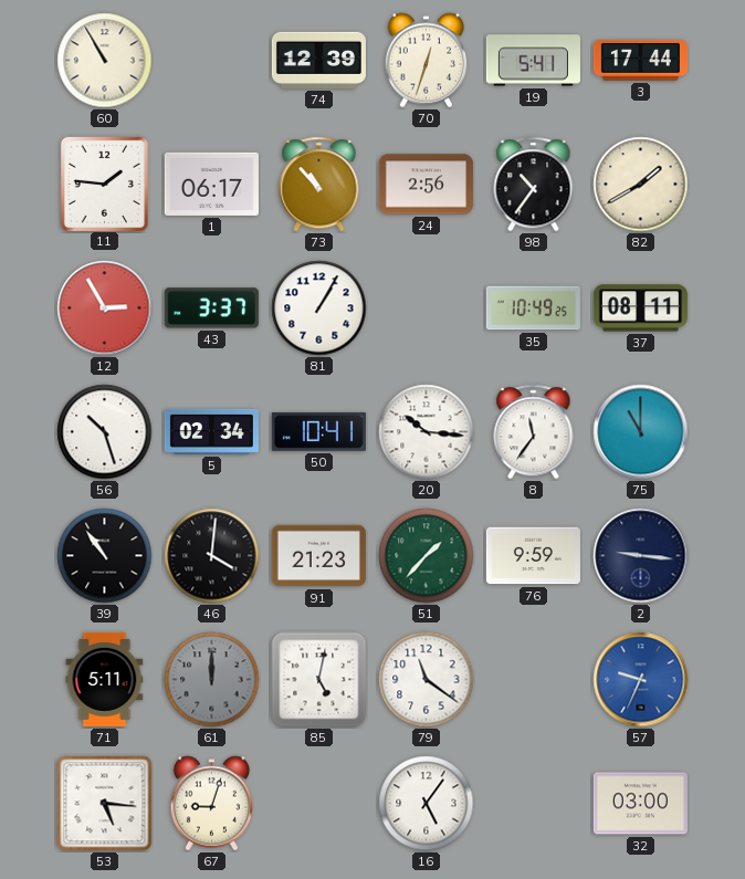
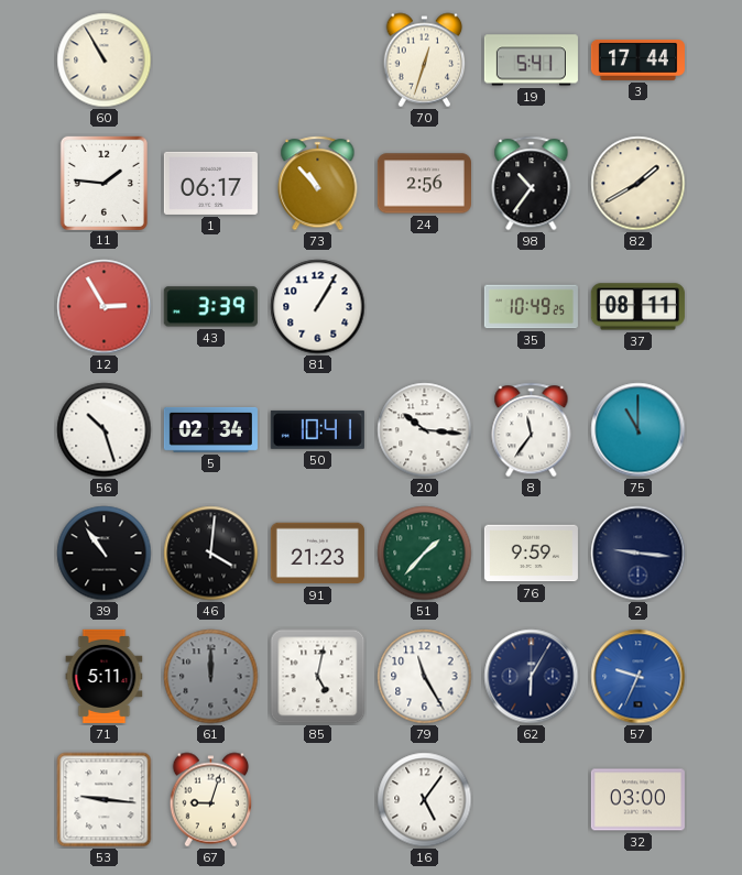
74: 12:39 -> none
43: 3:37 -> 3:39
79: 11:21 -> 11:25
62: none -> 6:05
53: 5:16 -> 9:16
